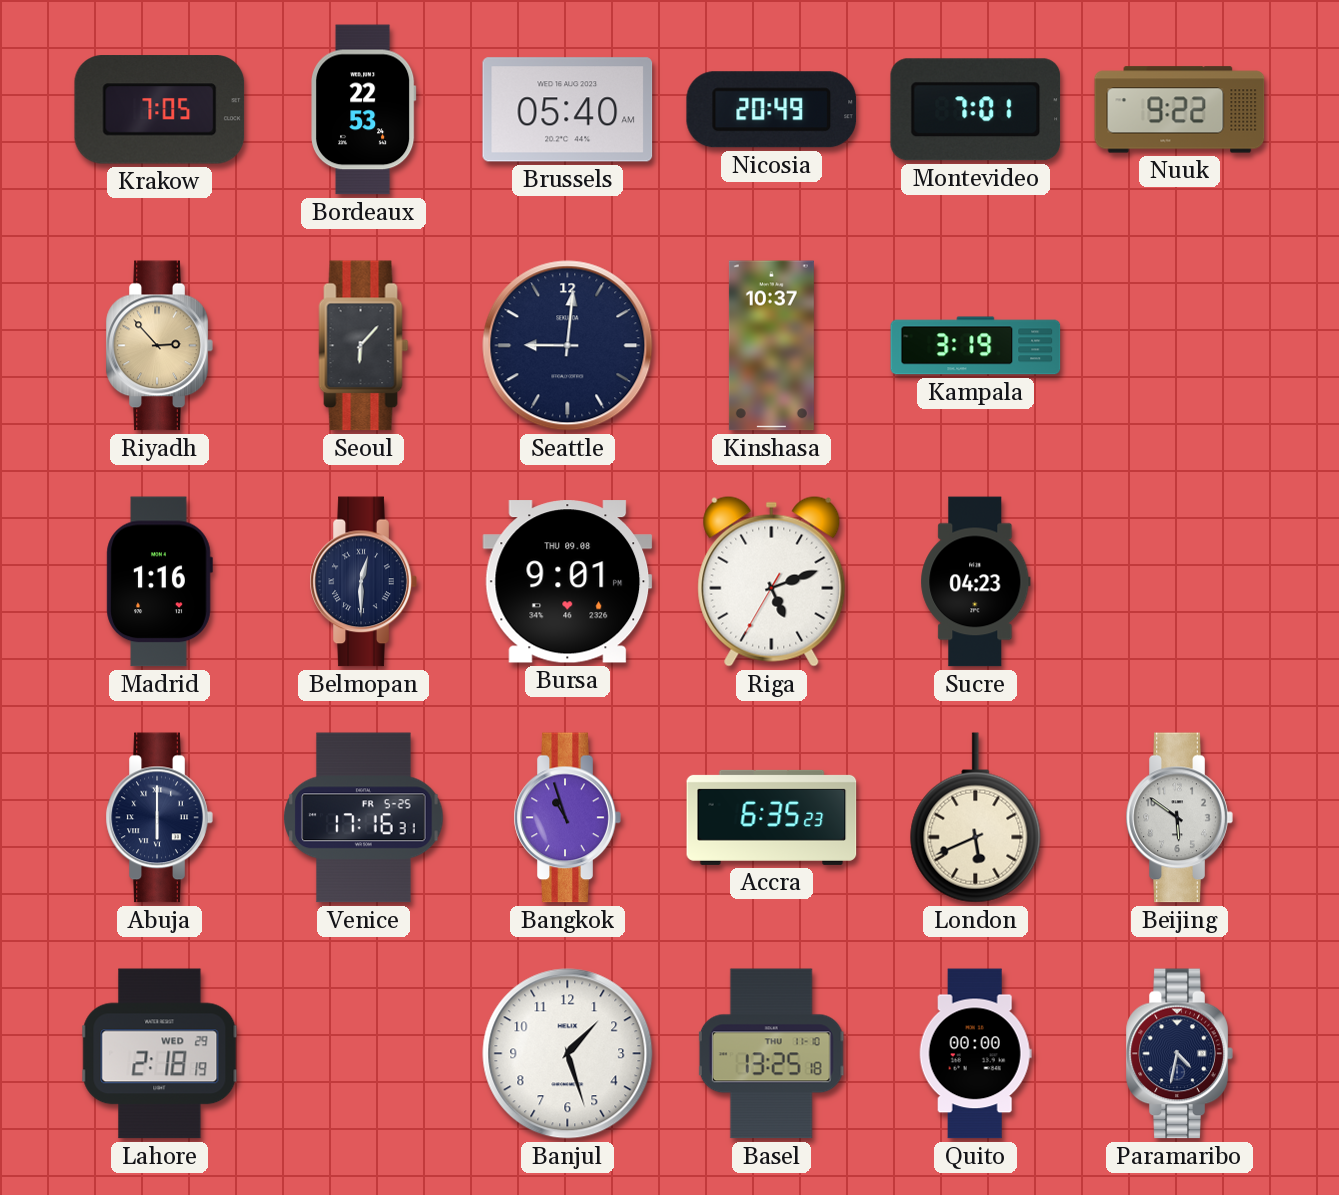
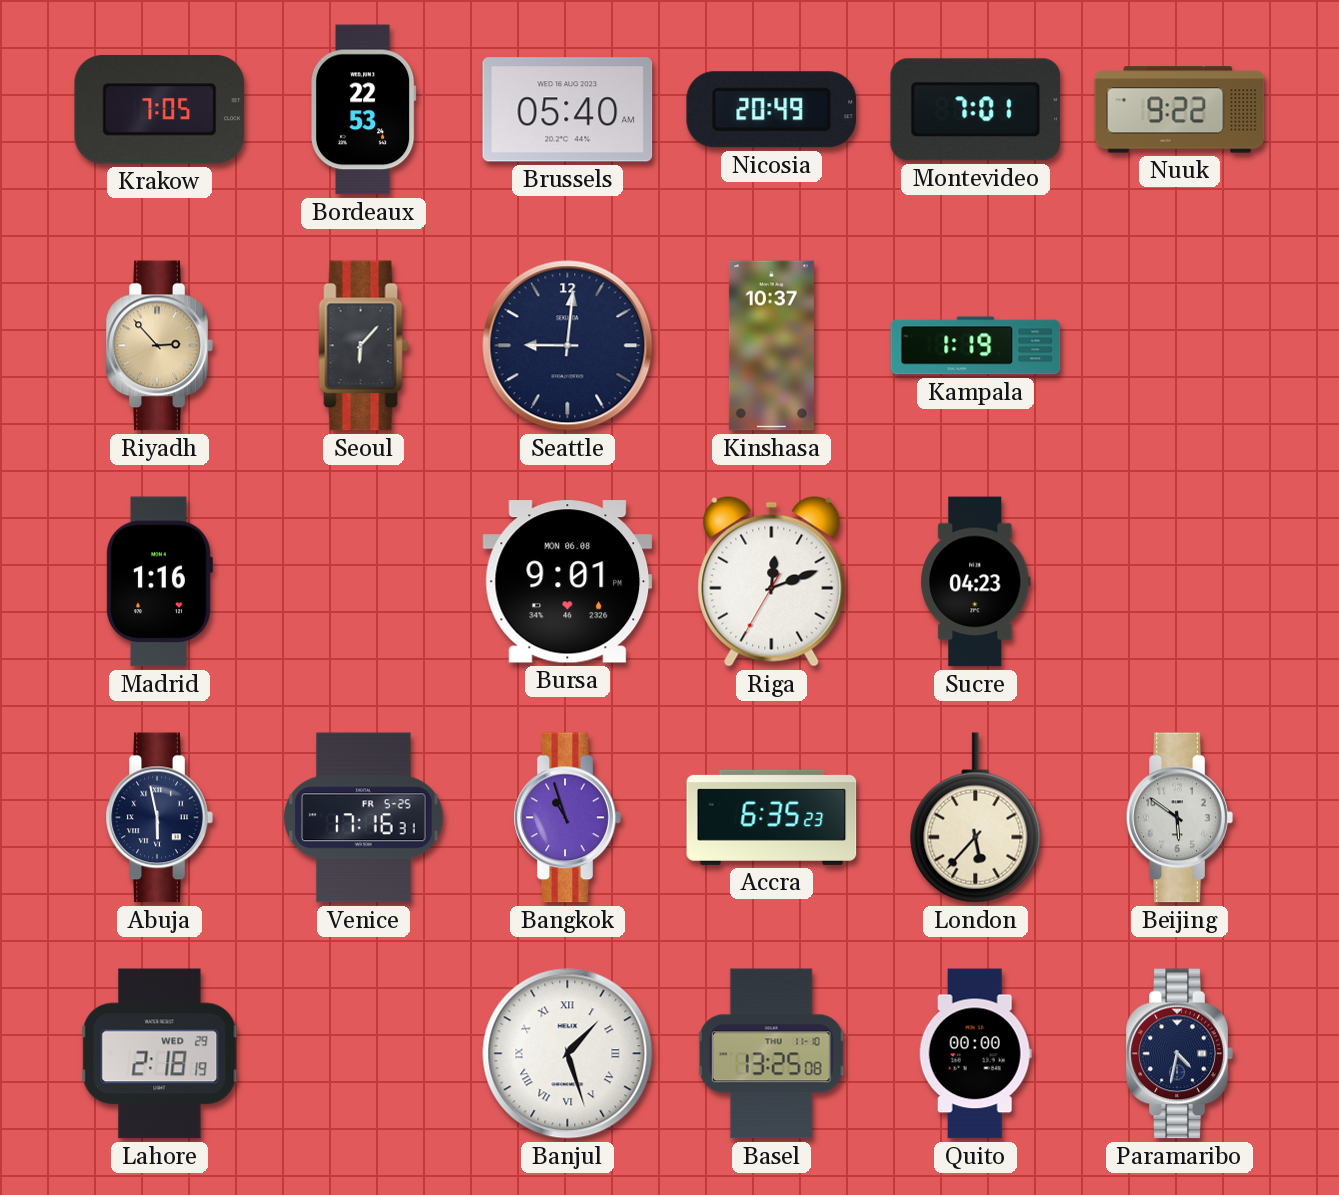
Kampala: 3:19 -> 1:19
Belmopan: 12:30 -> none
Bursa date: THU 09.08 -> MON 06.08
Riga: 5:11 -> 12:11
Abuja: 6:00 -> 5:58
London: 5:41 -> 5:37
Banjul numerals: Arabic -> Roman
Basel: 13:25:18 -> 13:25:08
